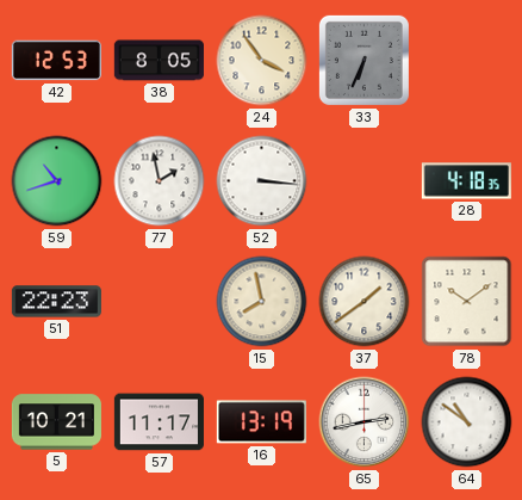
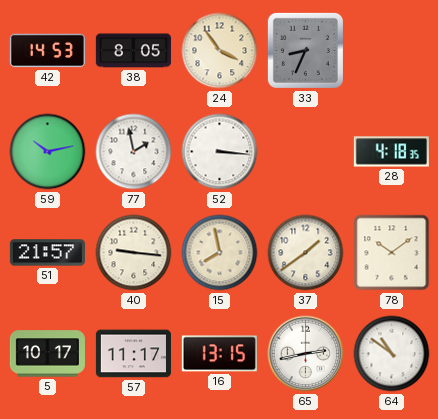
42: 12:53 -> 14:53
33: 6:34 -> 8:34
59: 10:42 -> 10:13
51: 22:23 -> 21:57
40: none -> 9:16
5: 10:21 -> 10:17
16: 13:19 -> 13:15
